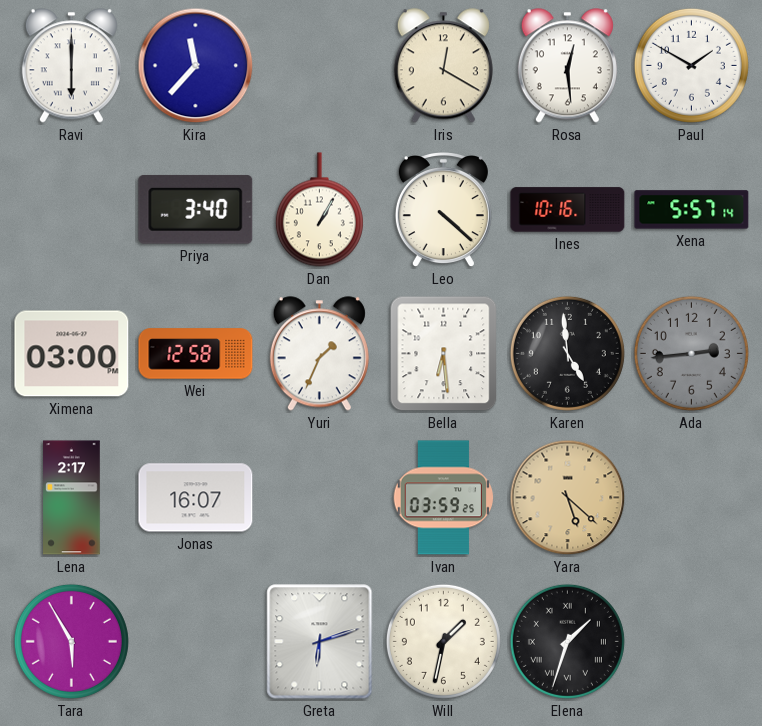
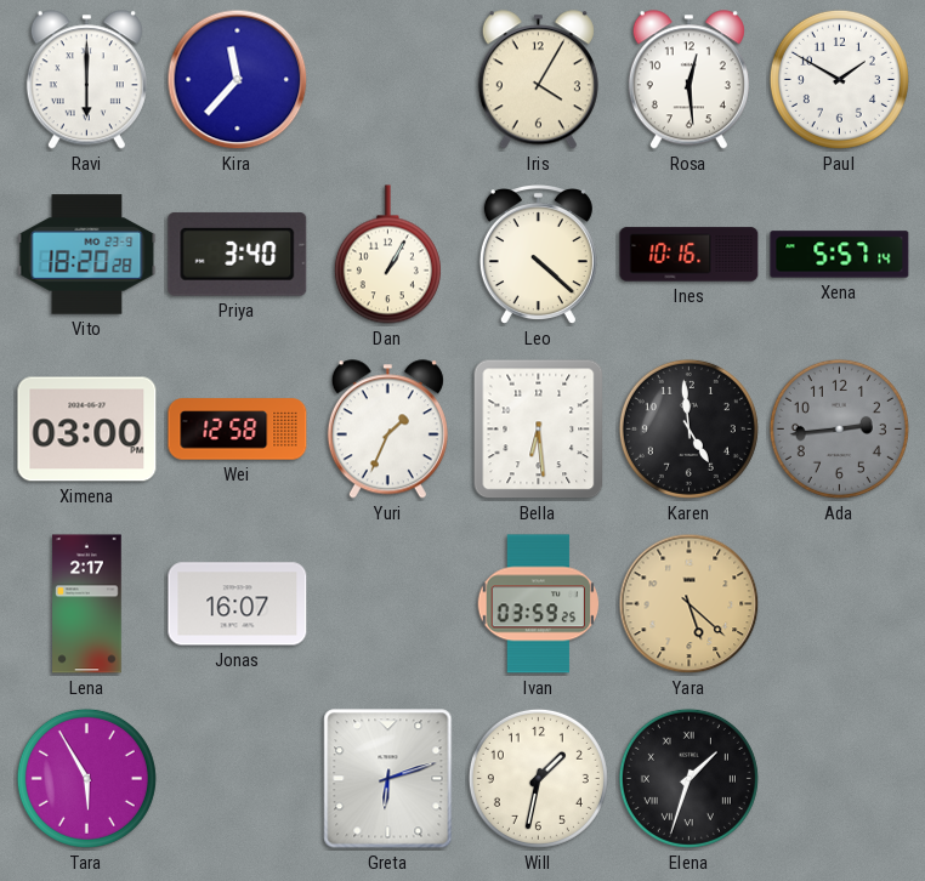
Iris: 12:20 -> 4:05
Vito: none -> 18:20
